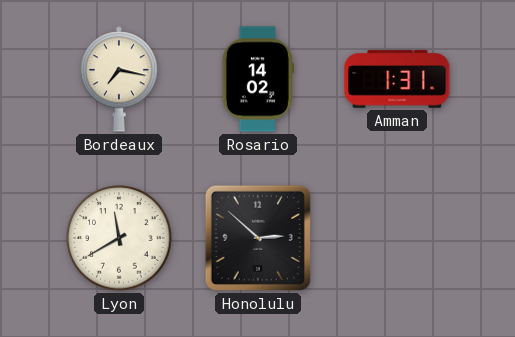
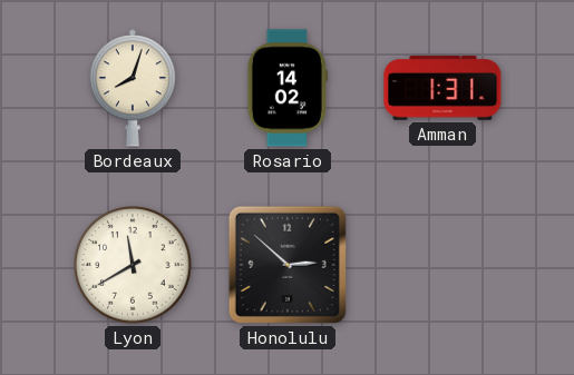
Bordeaux: 7:17 -> 8:03
